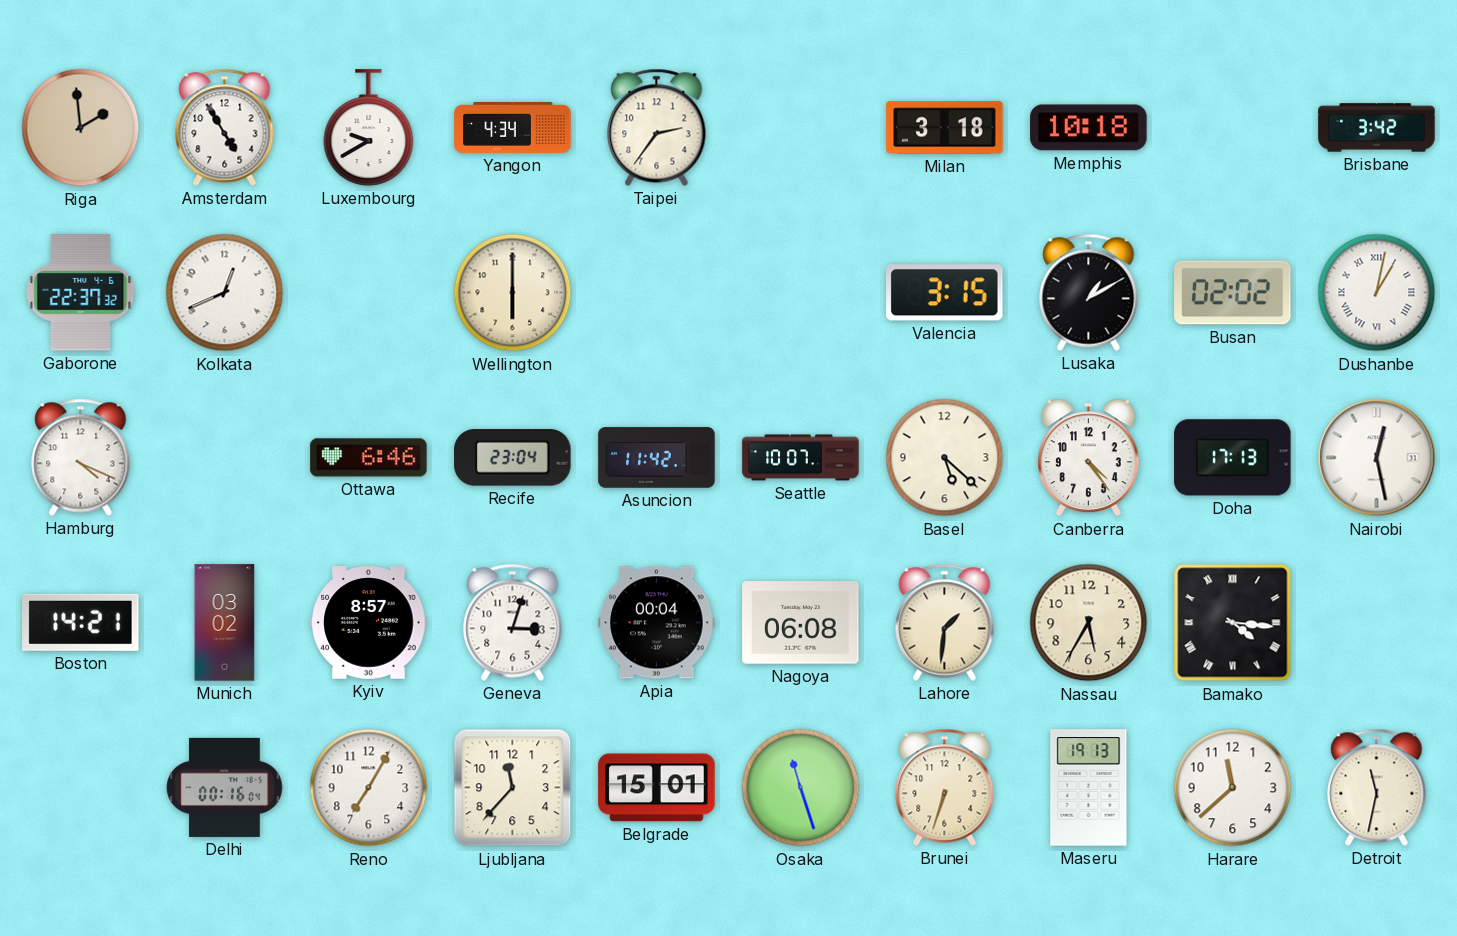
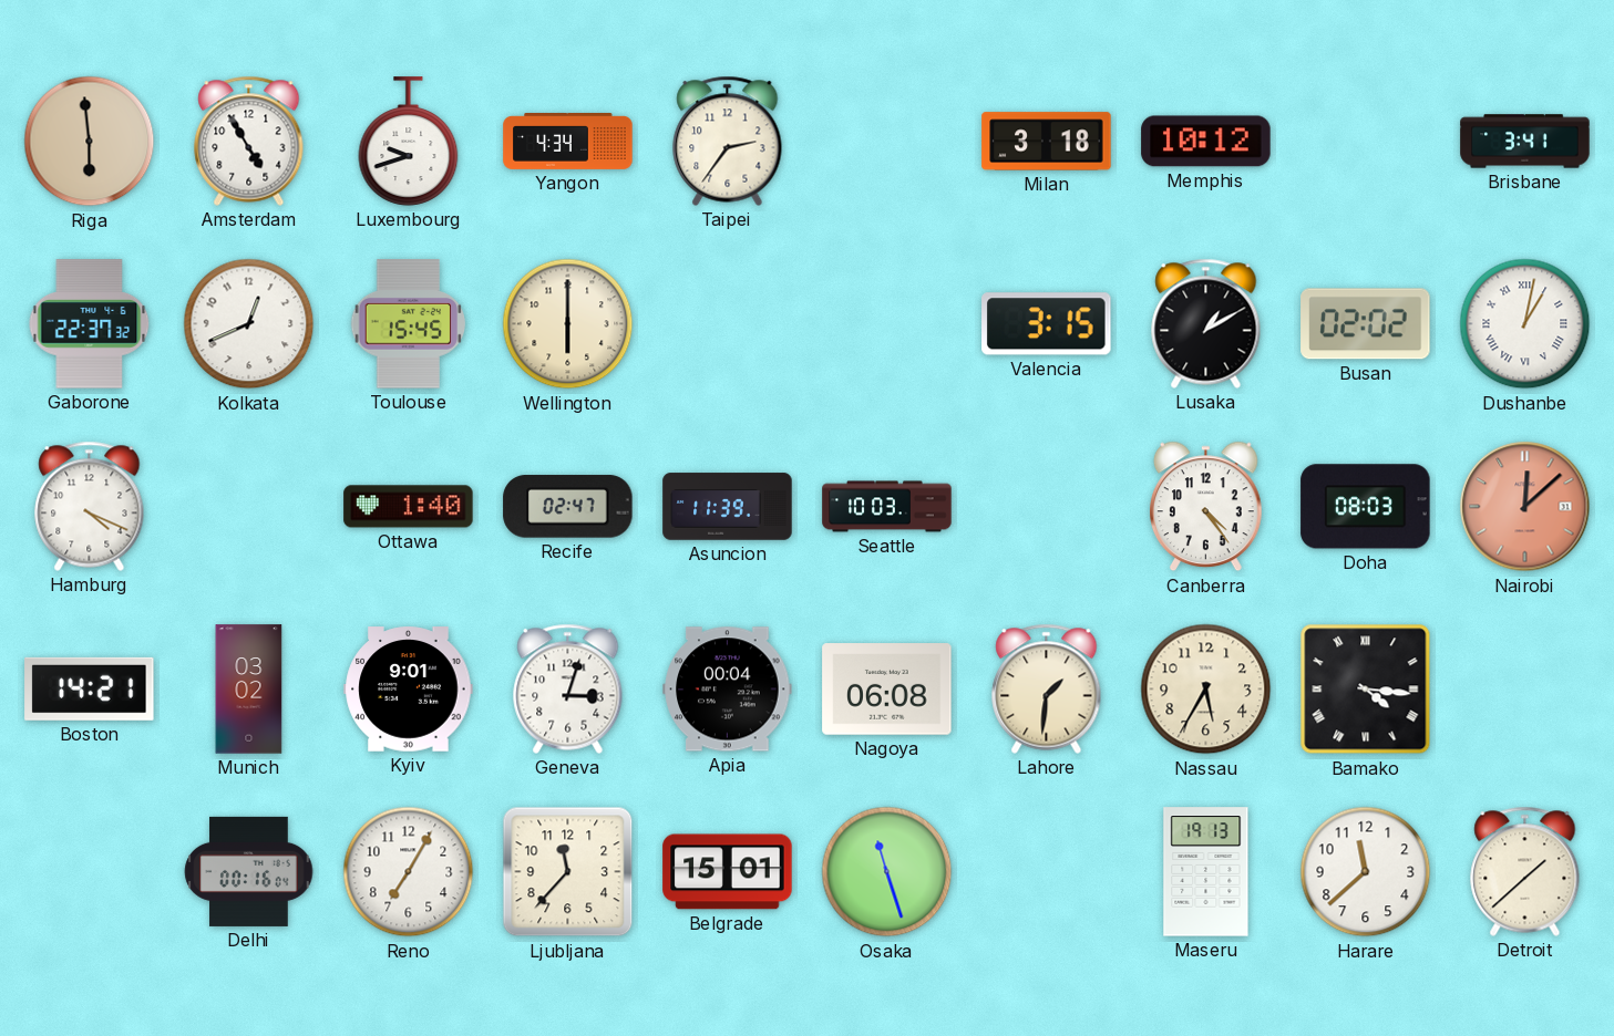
Riga: 1:59 -> 5:59
Luxembourg: 9:40 -> 9:42
Memphis: 10:18 -> 10:12
Brisbane: 3:42 -> 3:41
Toulouse: none -> 15:45
Ottawa: 6:46 -> 1:40
Recife: 23:04 -> 02:47
Asuncion: 11:42 -> 11:39
Seattle: 10:07 -> 10:03
Basel: 5:22 -> none
Doha: 17:13 -> 08:03
Nairobi: 12:28 -> 12:08
Nairobi dial: white -> salmon
Kyiv: 8:57 -> 9:01
Brunei: 6:33 -> none
Detroit: 11:32 -> 1:38
